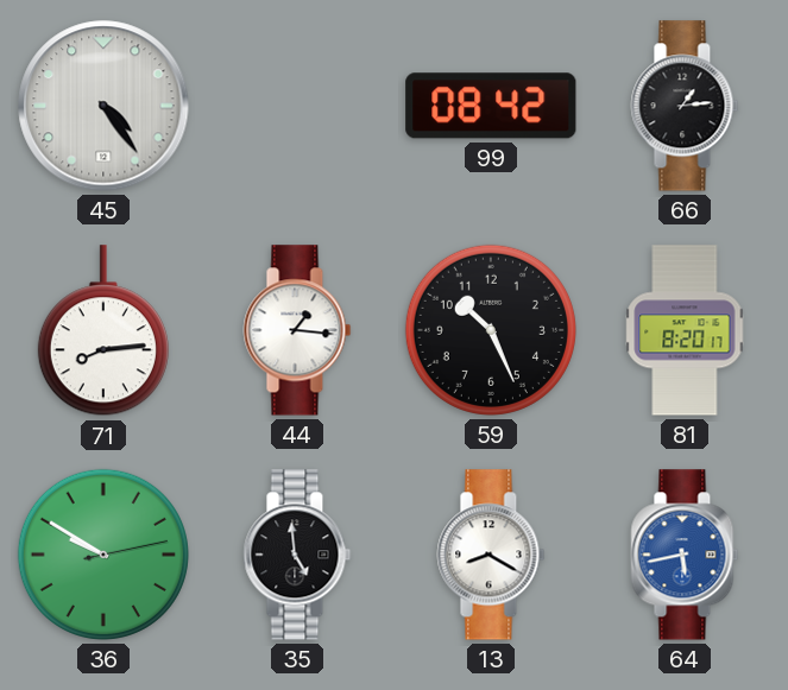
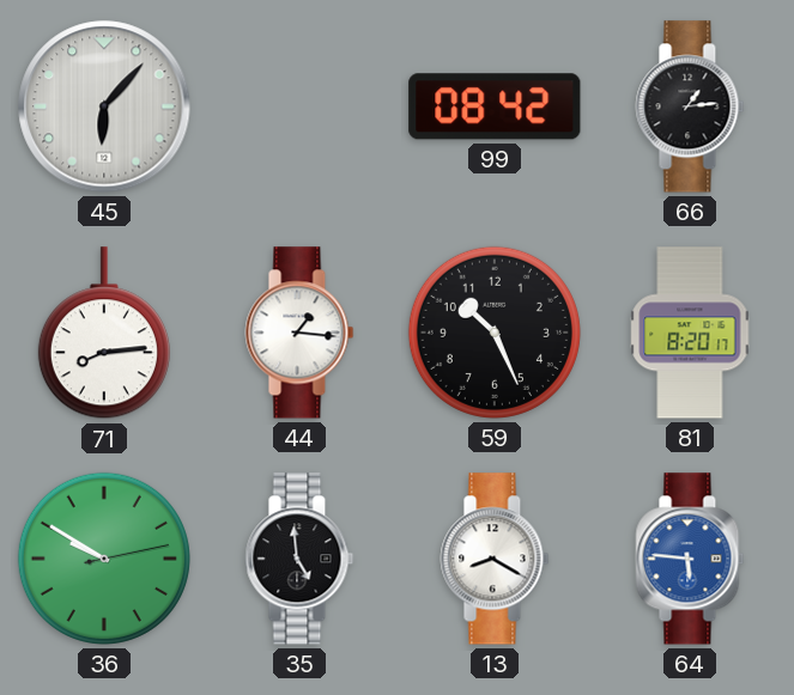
45: 4:24 -> 6:07
64: 5:43 -> 5:46
